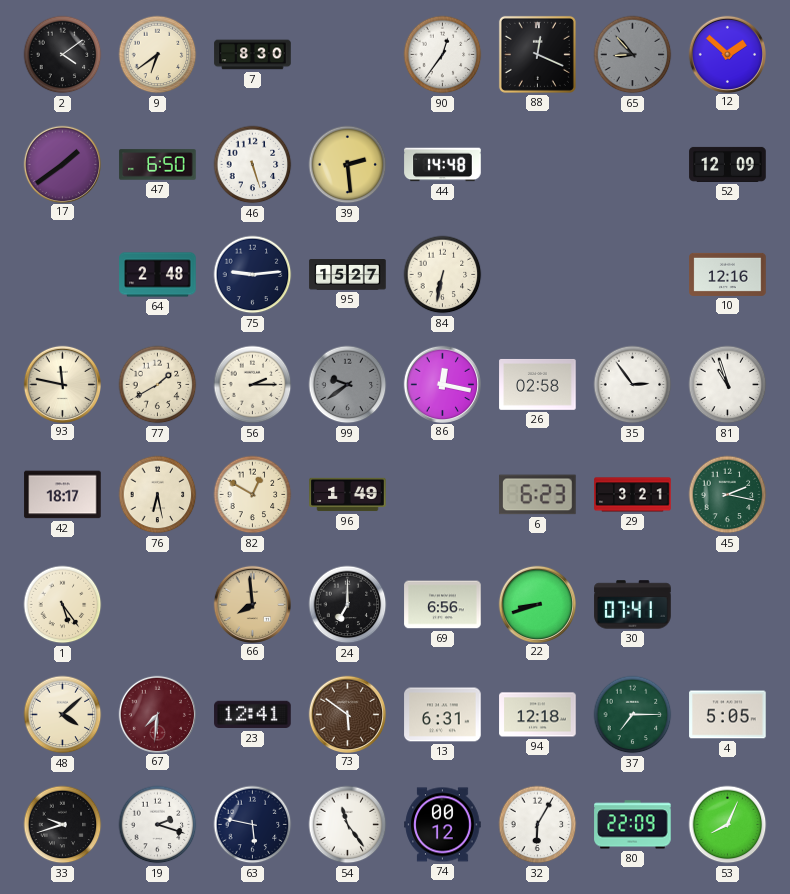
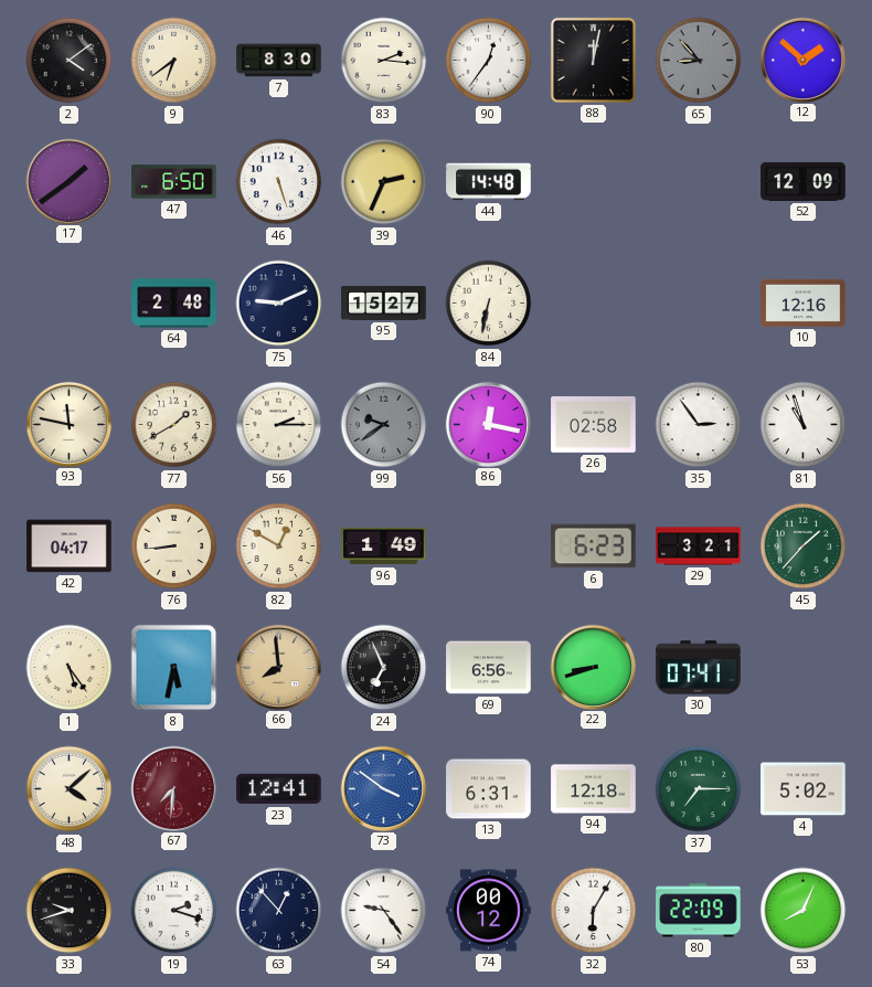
83: none -> 2:16
88: 12:19 -> 12:02
39: 2:29 -> 2:34
75: 9:14 -> 9:11
42: 18:17 -> 04:17
76: 6:28 -> 8:44
45: 2:17 -> 1:37
8: none -> 5:32
24: 7:00 -> 6:56
73: 5:51 -> 3:51
73 dial: brown -> blue
4: 5:05 -> 5:02
63: 5:47 -> 12:53
54: 11:24 -> 9:24
